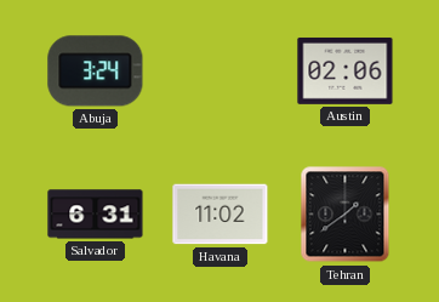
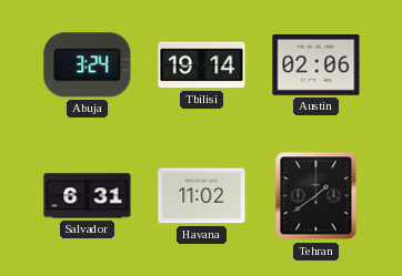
Tbilisi: none -> 19:14
